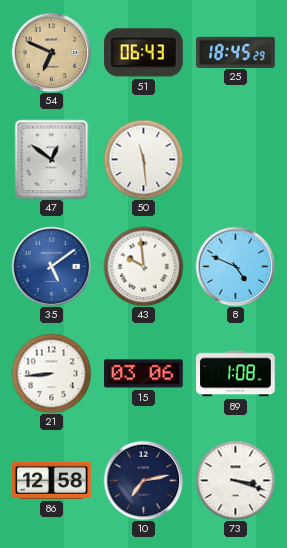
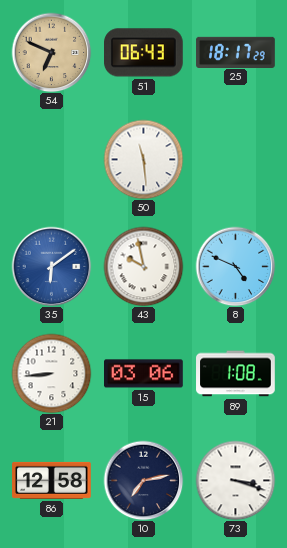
25: 18:45 -> 18:17
47: 12:51 -> none
35: 5:09 -> 6:09
43: 9:59 -> 9:58
